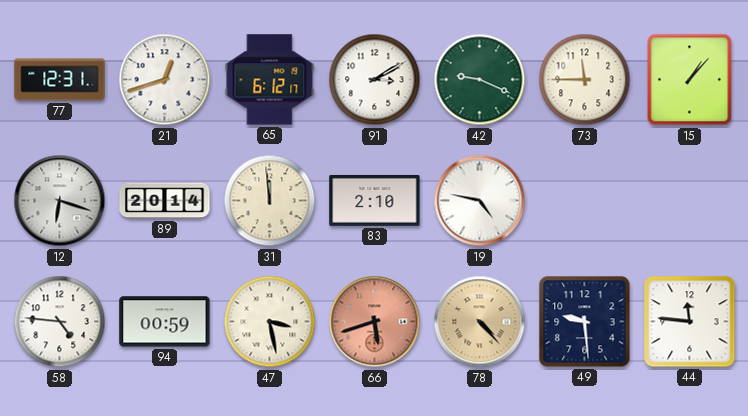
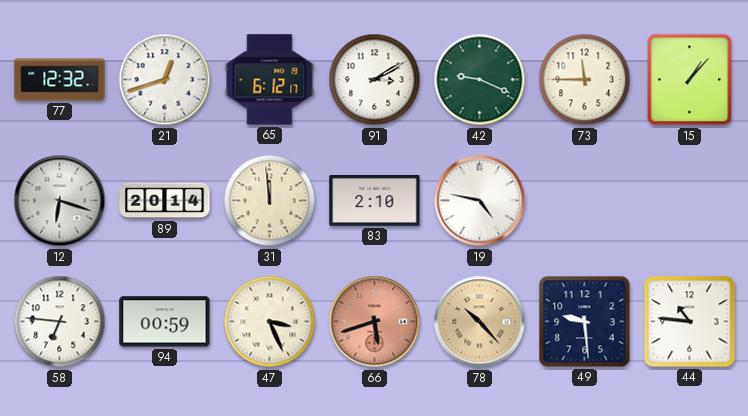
77: 12:31 -> 12:32
58: 4:46 -> 6:46
47: 3:28 -> 3:26
78: 4:23 -> 10:23
44: 11:46 -> 10:46
